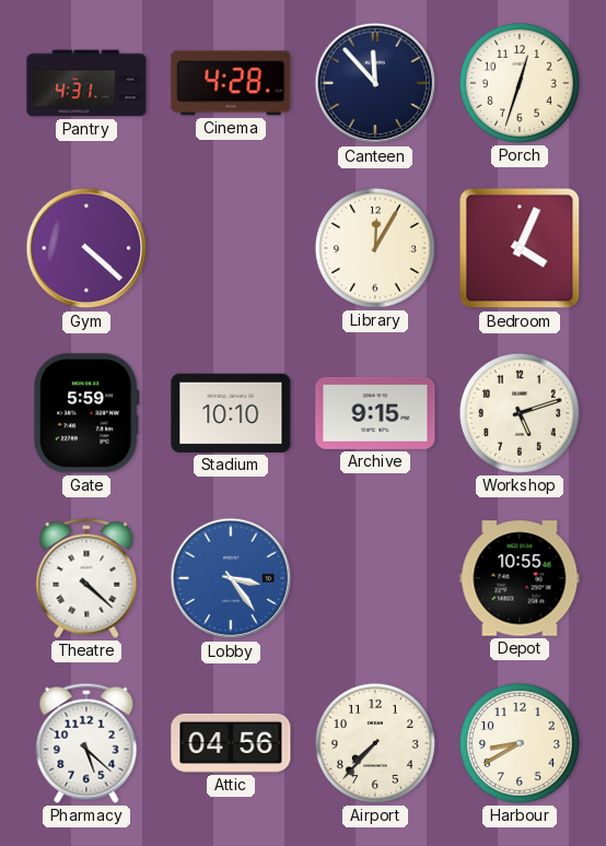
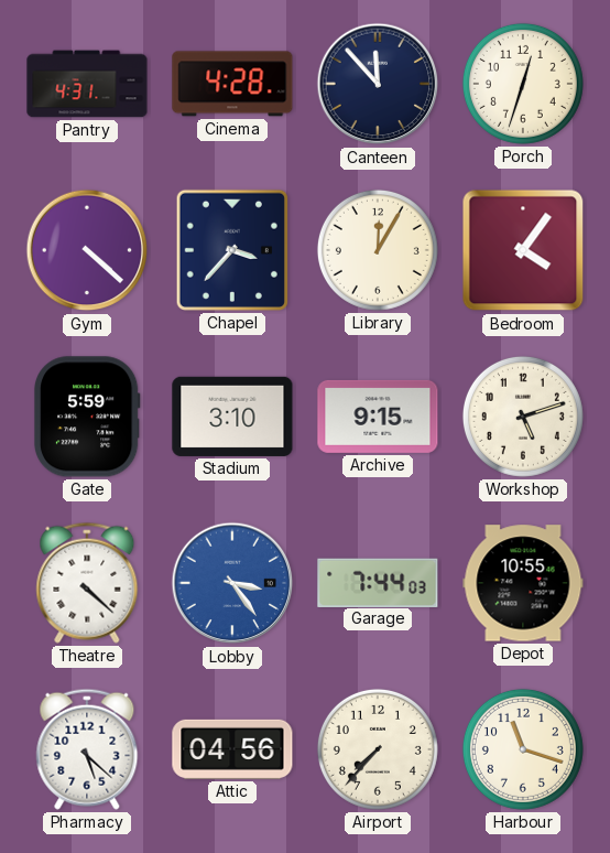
Chapel: none -> 3:37
Bedroom: 4:04 -> 4:06
Stadium: 10:10 -> 3:10
Garage: none -> 7:44
Harbour: 8:40 -> 11:18
